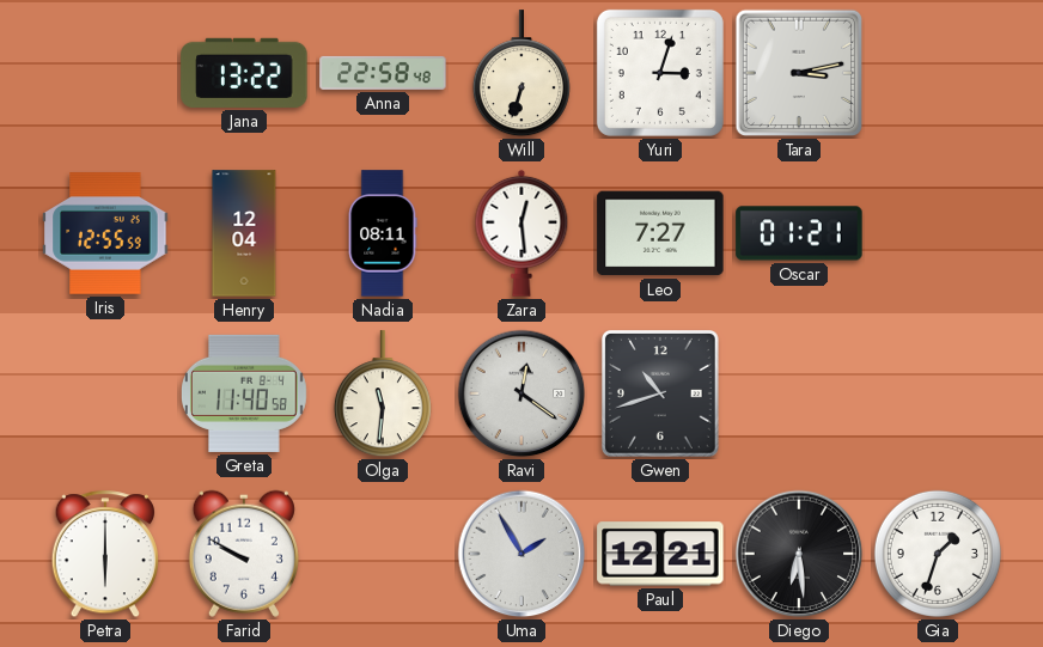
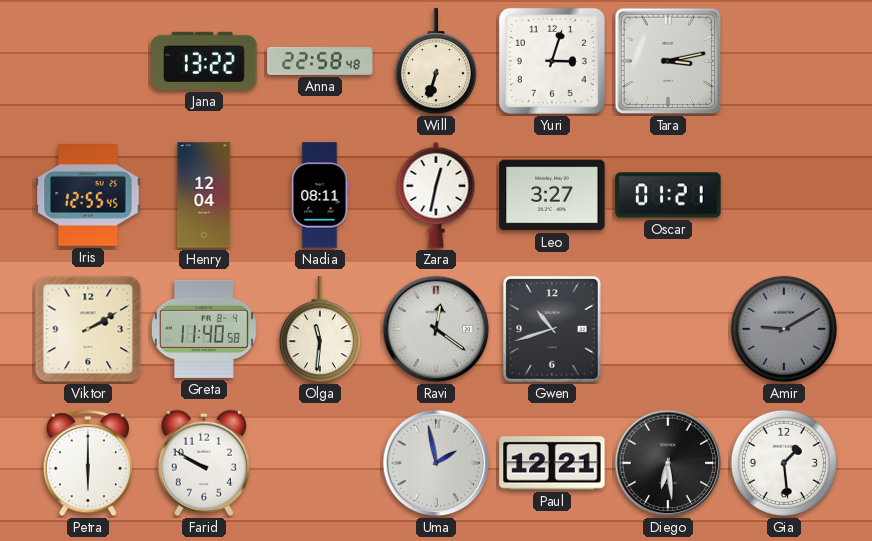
Iris: 12:55:59 -> 12:55:45
Zara: 12:29 -> 12:32
Leo: 7:27 -> 3:27
Viktor: none -> 2:10
Amir: none -> 9:10
Uma: 1:55 -> 1:58
Gia: 1:33 -> 1:29
